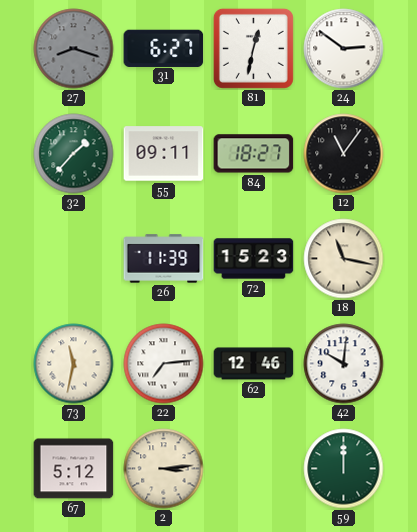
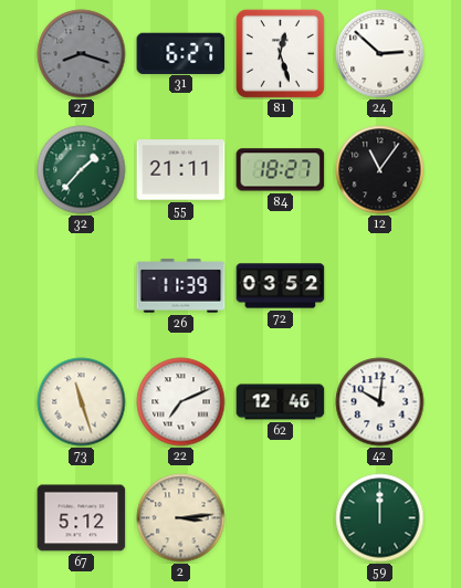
81: 12:32 -> 12:27
24: 2:51 -> 2:52
55: 09:11 -> 21:11
72: 15:23 -> 03:52
18: 11:17 -> none
73: 11:32 -> 11:27
22: 7:14 -> 7:11
